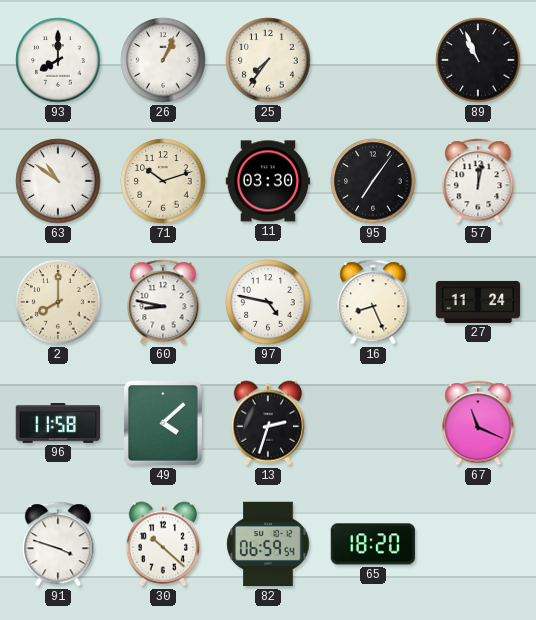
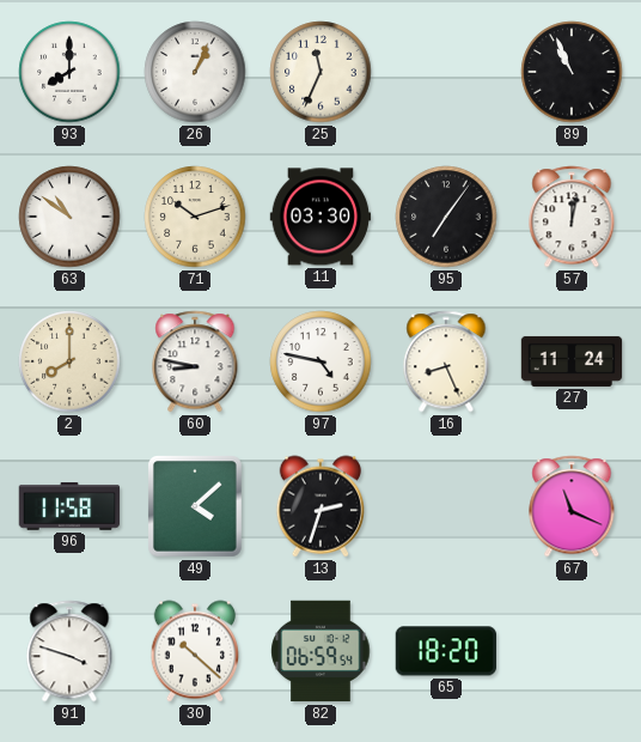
25: 7:36 -> 11:34
